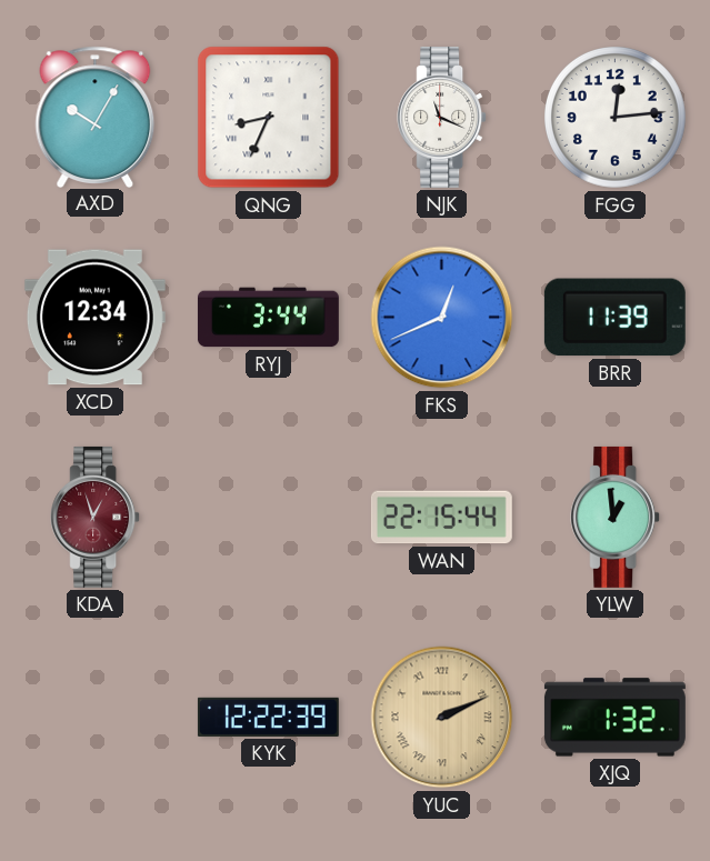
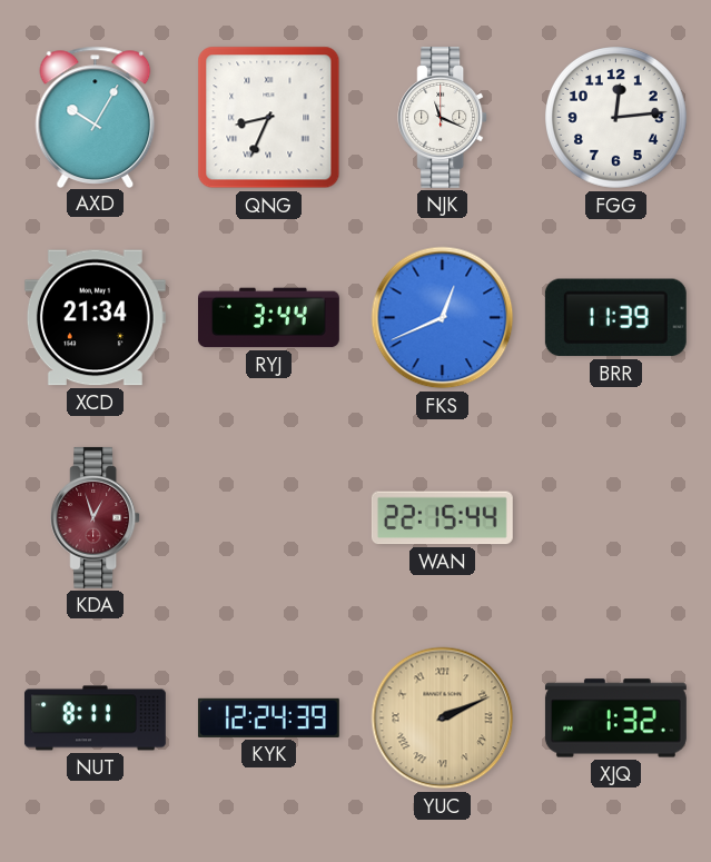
XCD: 12:34 -> 21:34
YLW: 12:59 -> none
NUT: none -> 8:11
KYK: 12:22 -> 12:24
